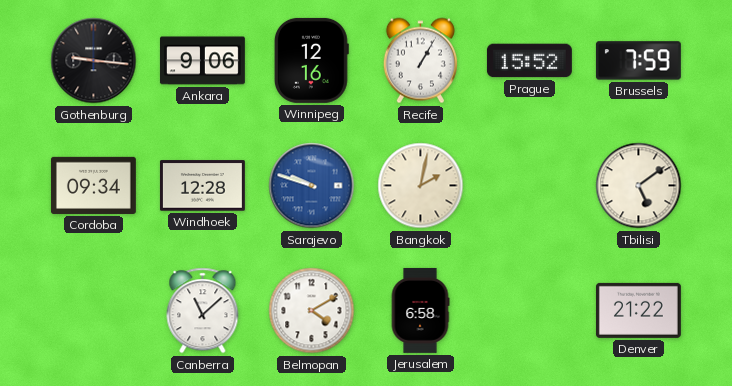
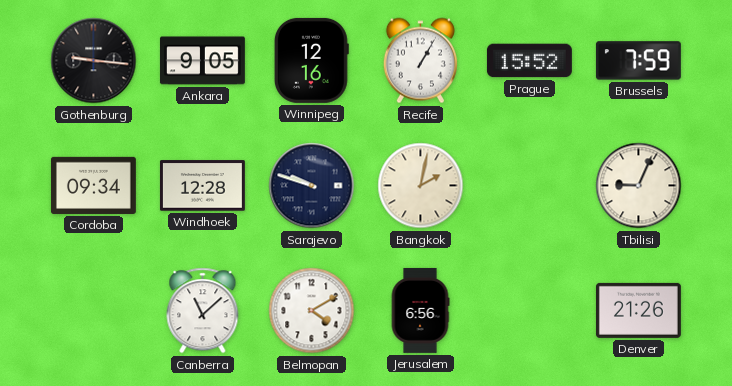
Ankara: 9:06 -> 9:05
Sarajevo dial: blue -> navy
Tbilisi: 5:09 -> 9:04
Jerusalem: 6:58 -> 6:56
Denver: 21:22 -> 21:26
